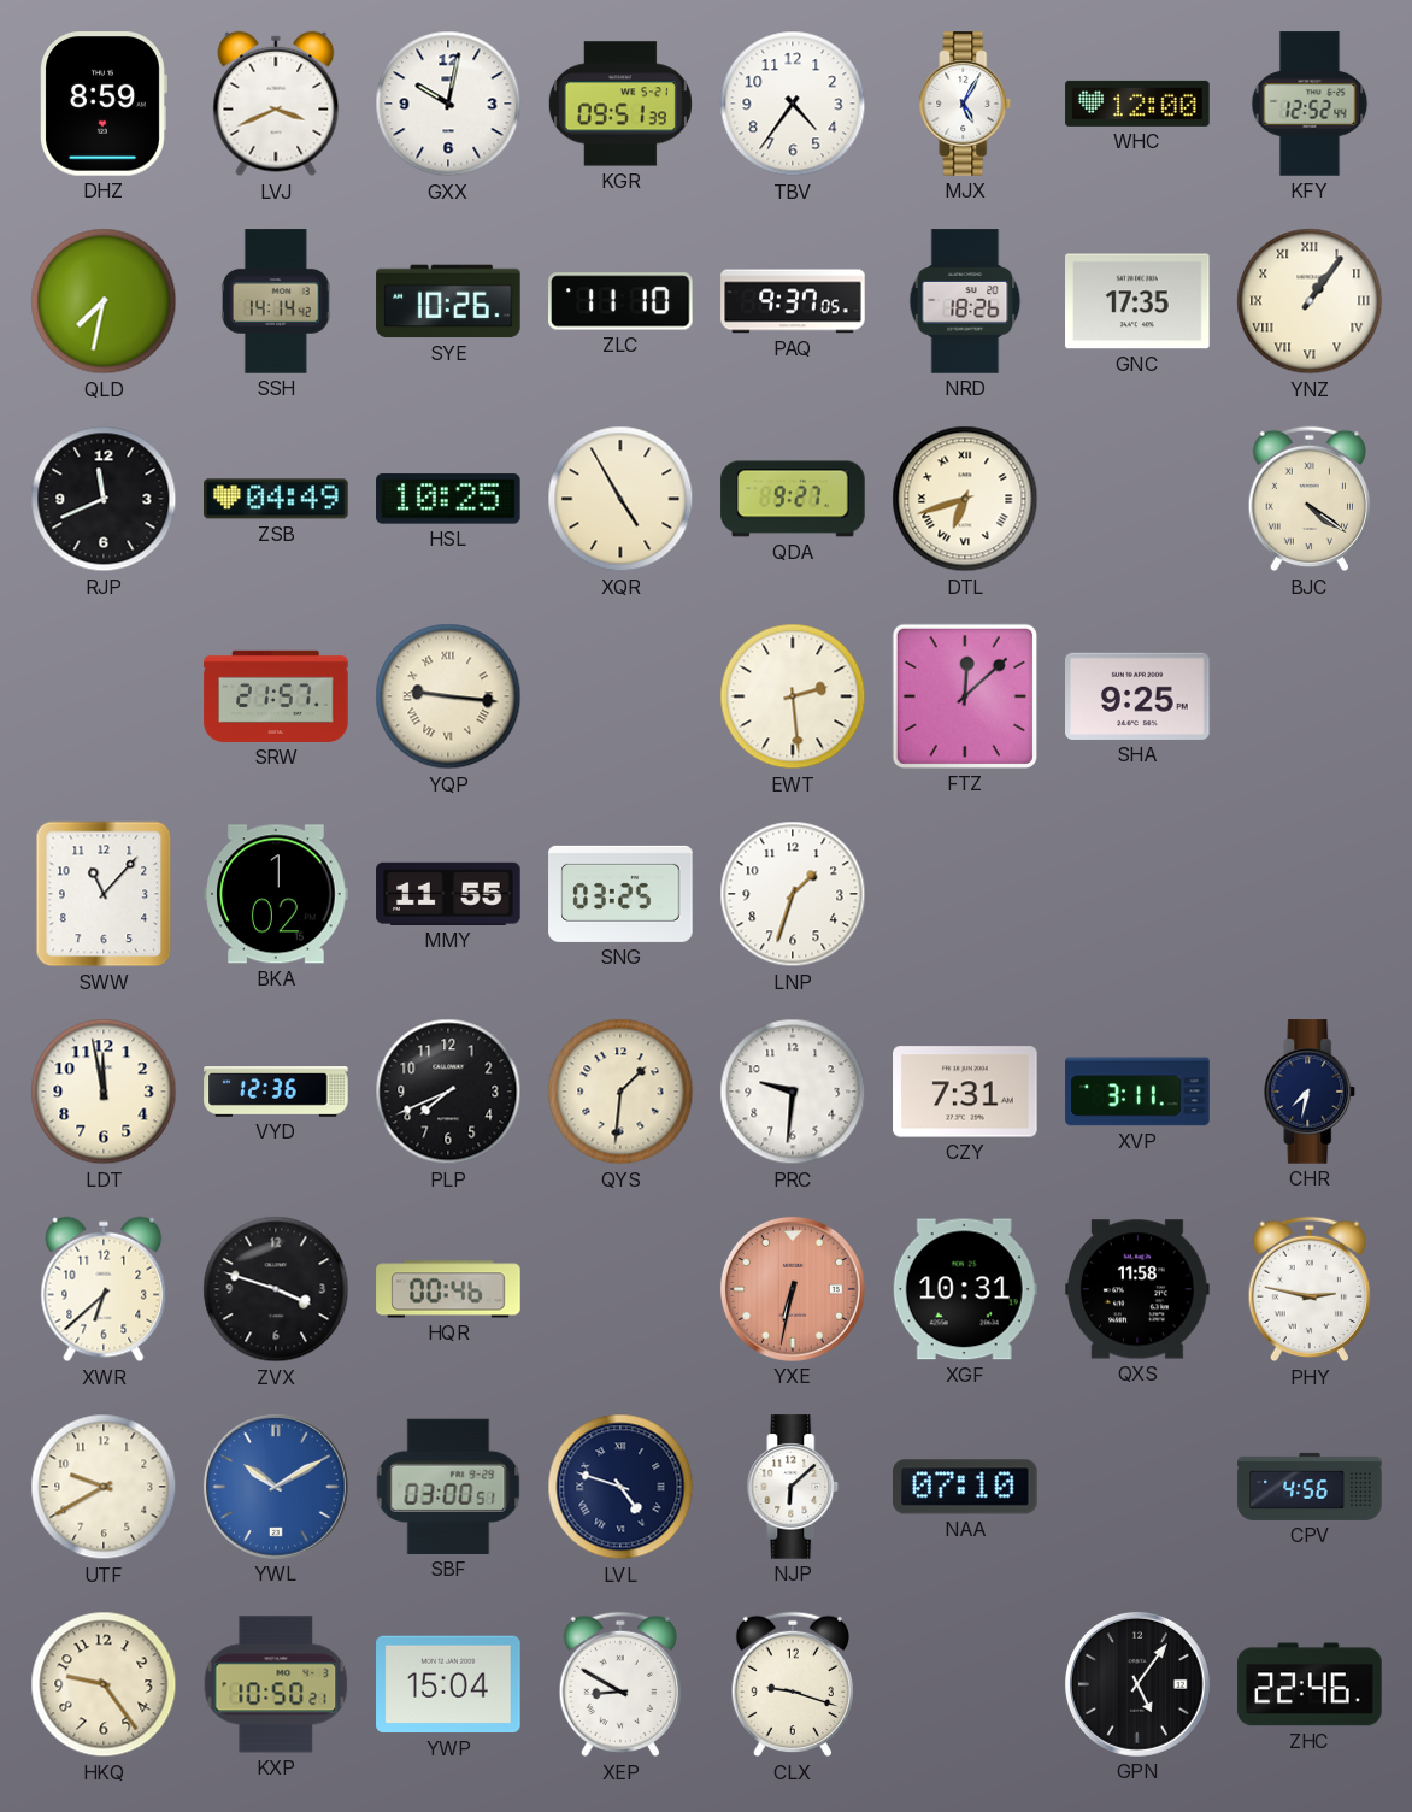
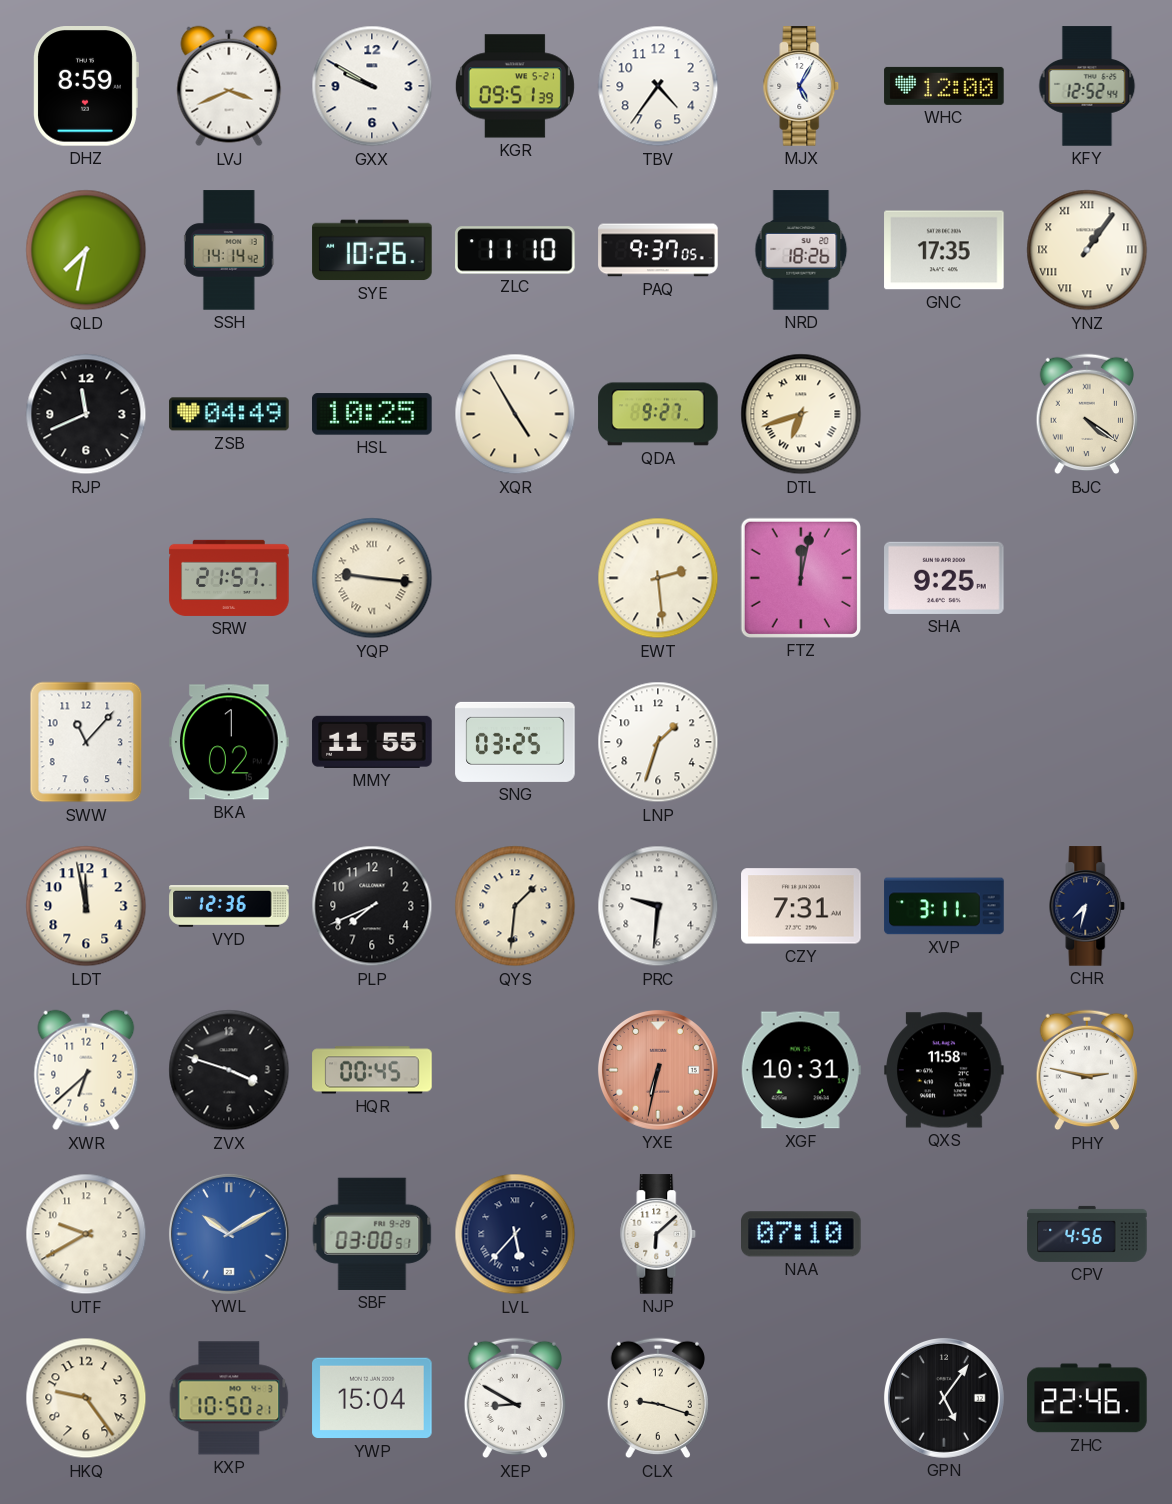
GXX: 10:02 -> 9:50
FTZ: 12:08 -> 12:02
HQR: 00:46 -> 00:45
LVL: 4:48 -> 5:37
